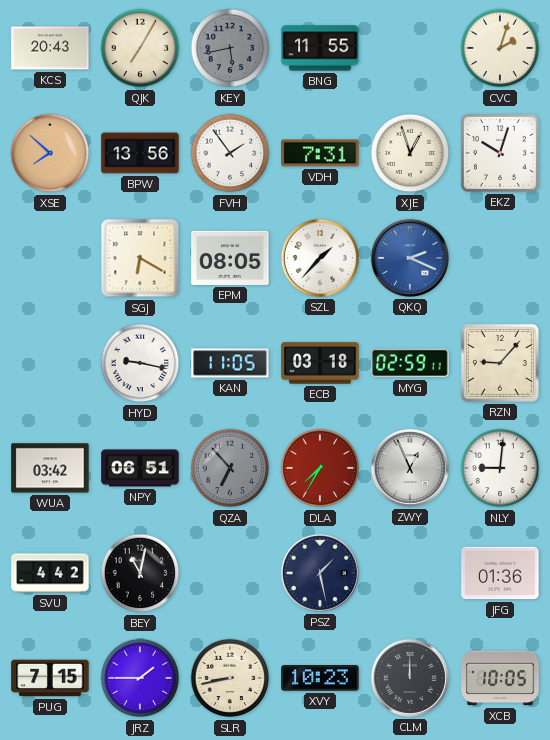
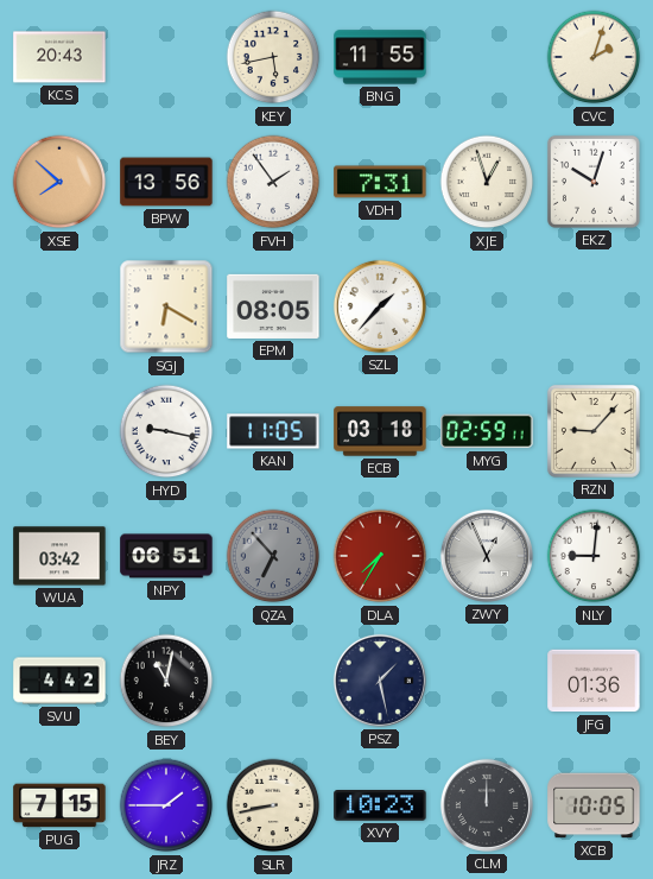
QJK: 7:05 -> none
KEY dial: grey -> cream
QKQ: 2:19 -> none
